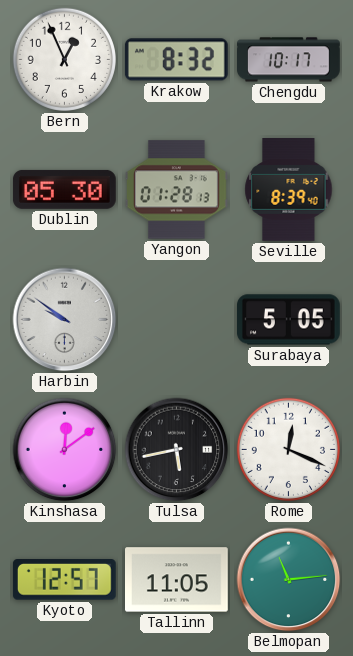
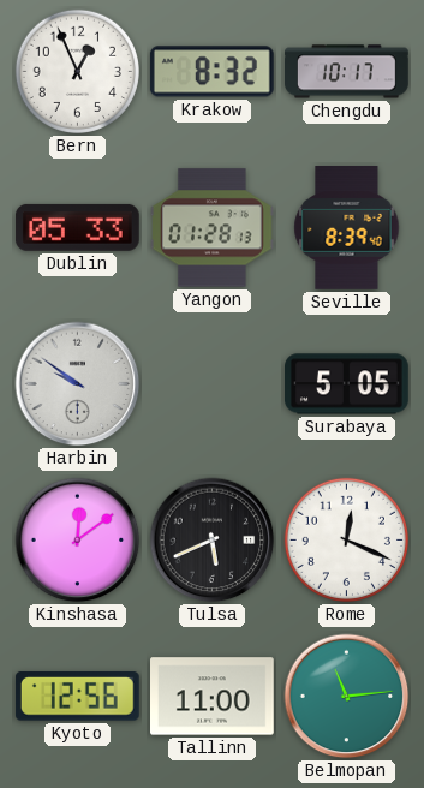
Dublin: 05:30 -> 05:33
Tulsa: 5:43 -> 5:41
Kyoto: 12:57 -> 12:56
Tallinn: 11:05 -> 11:00
